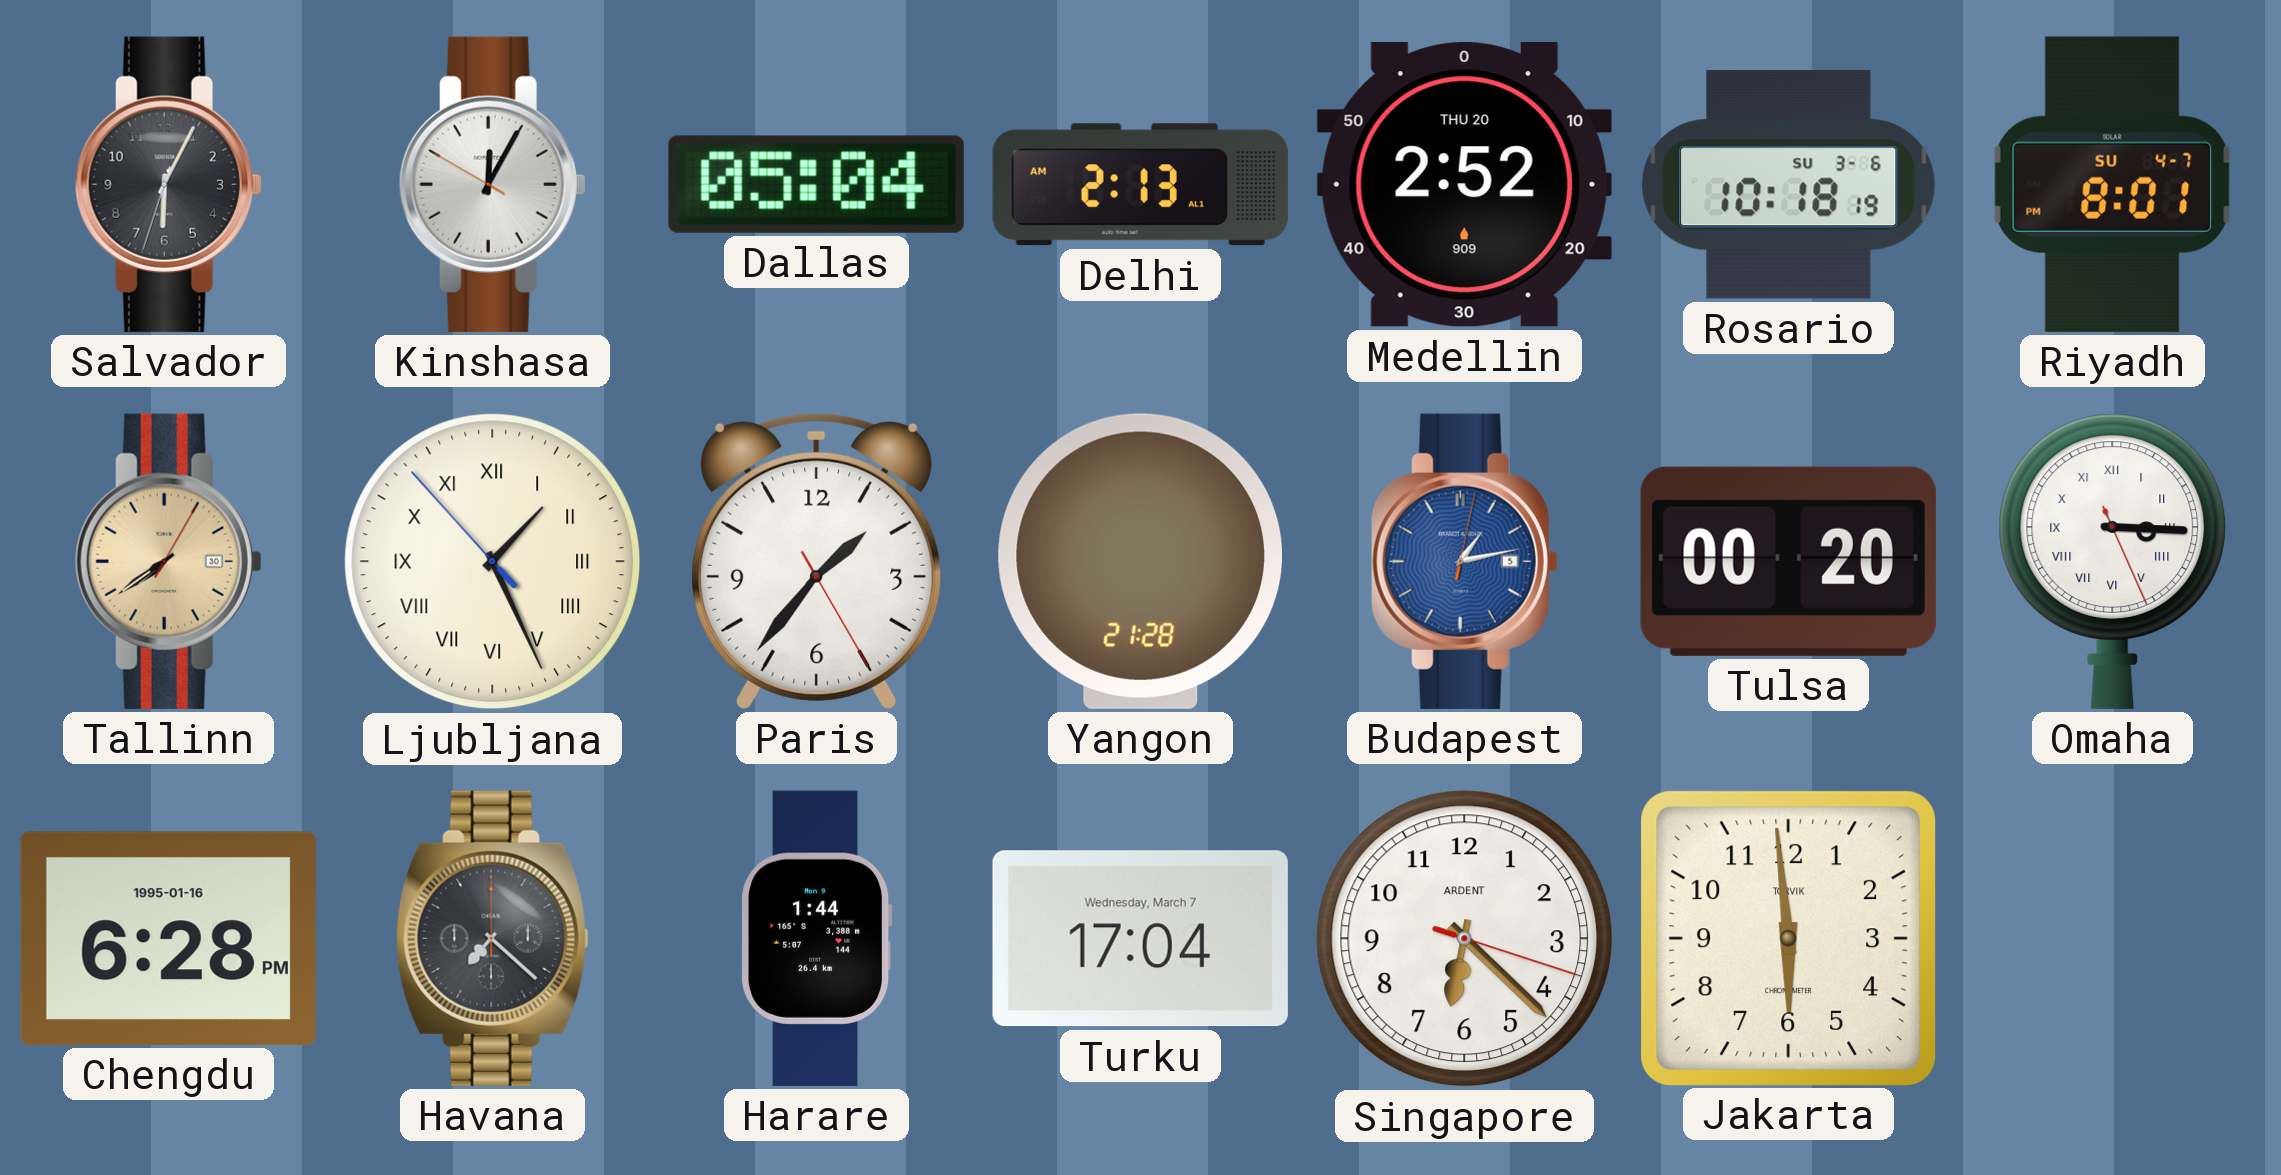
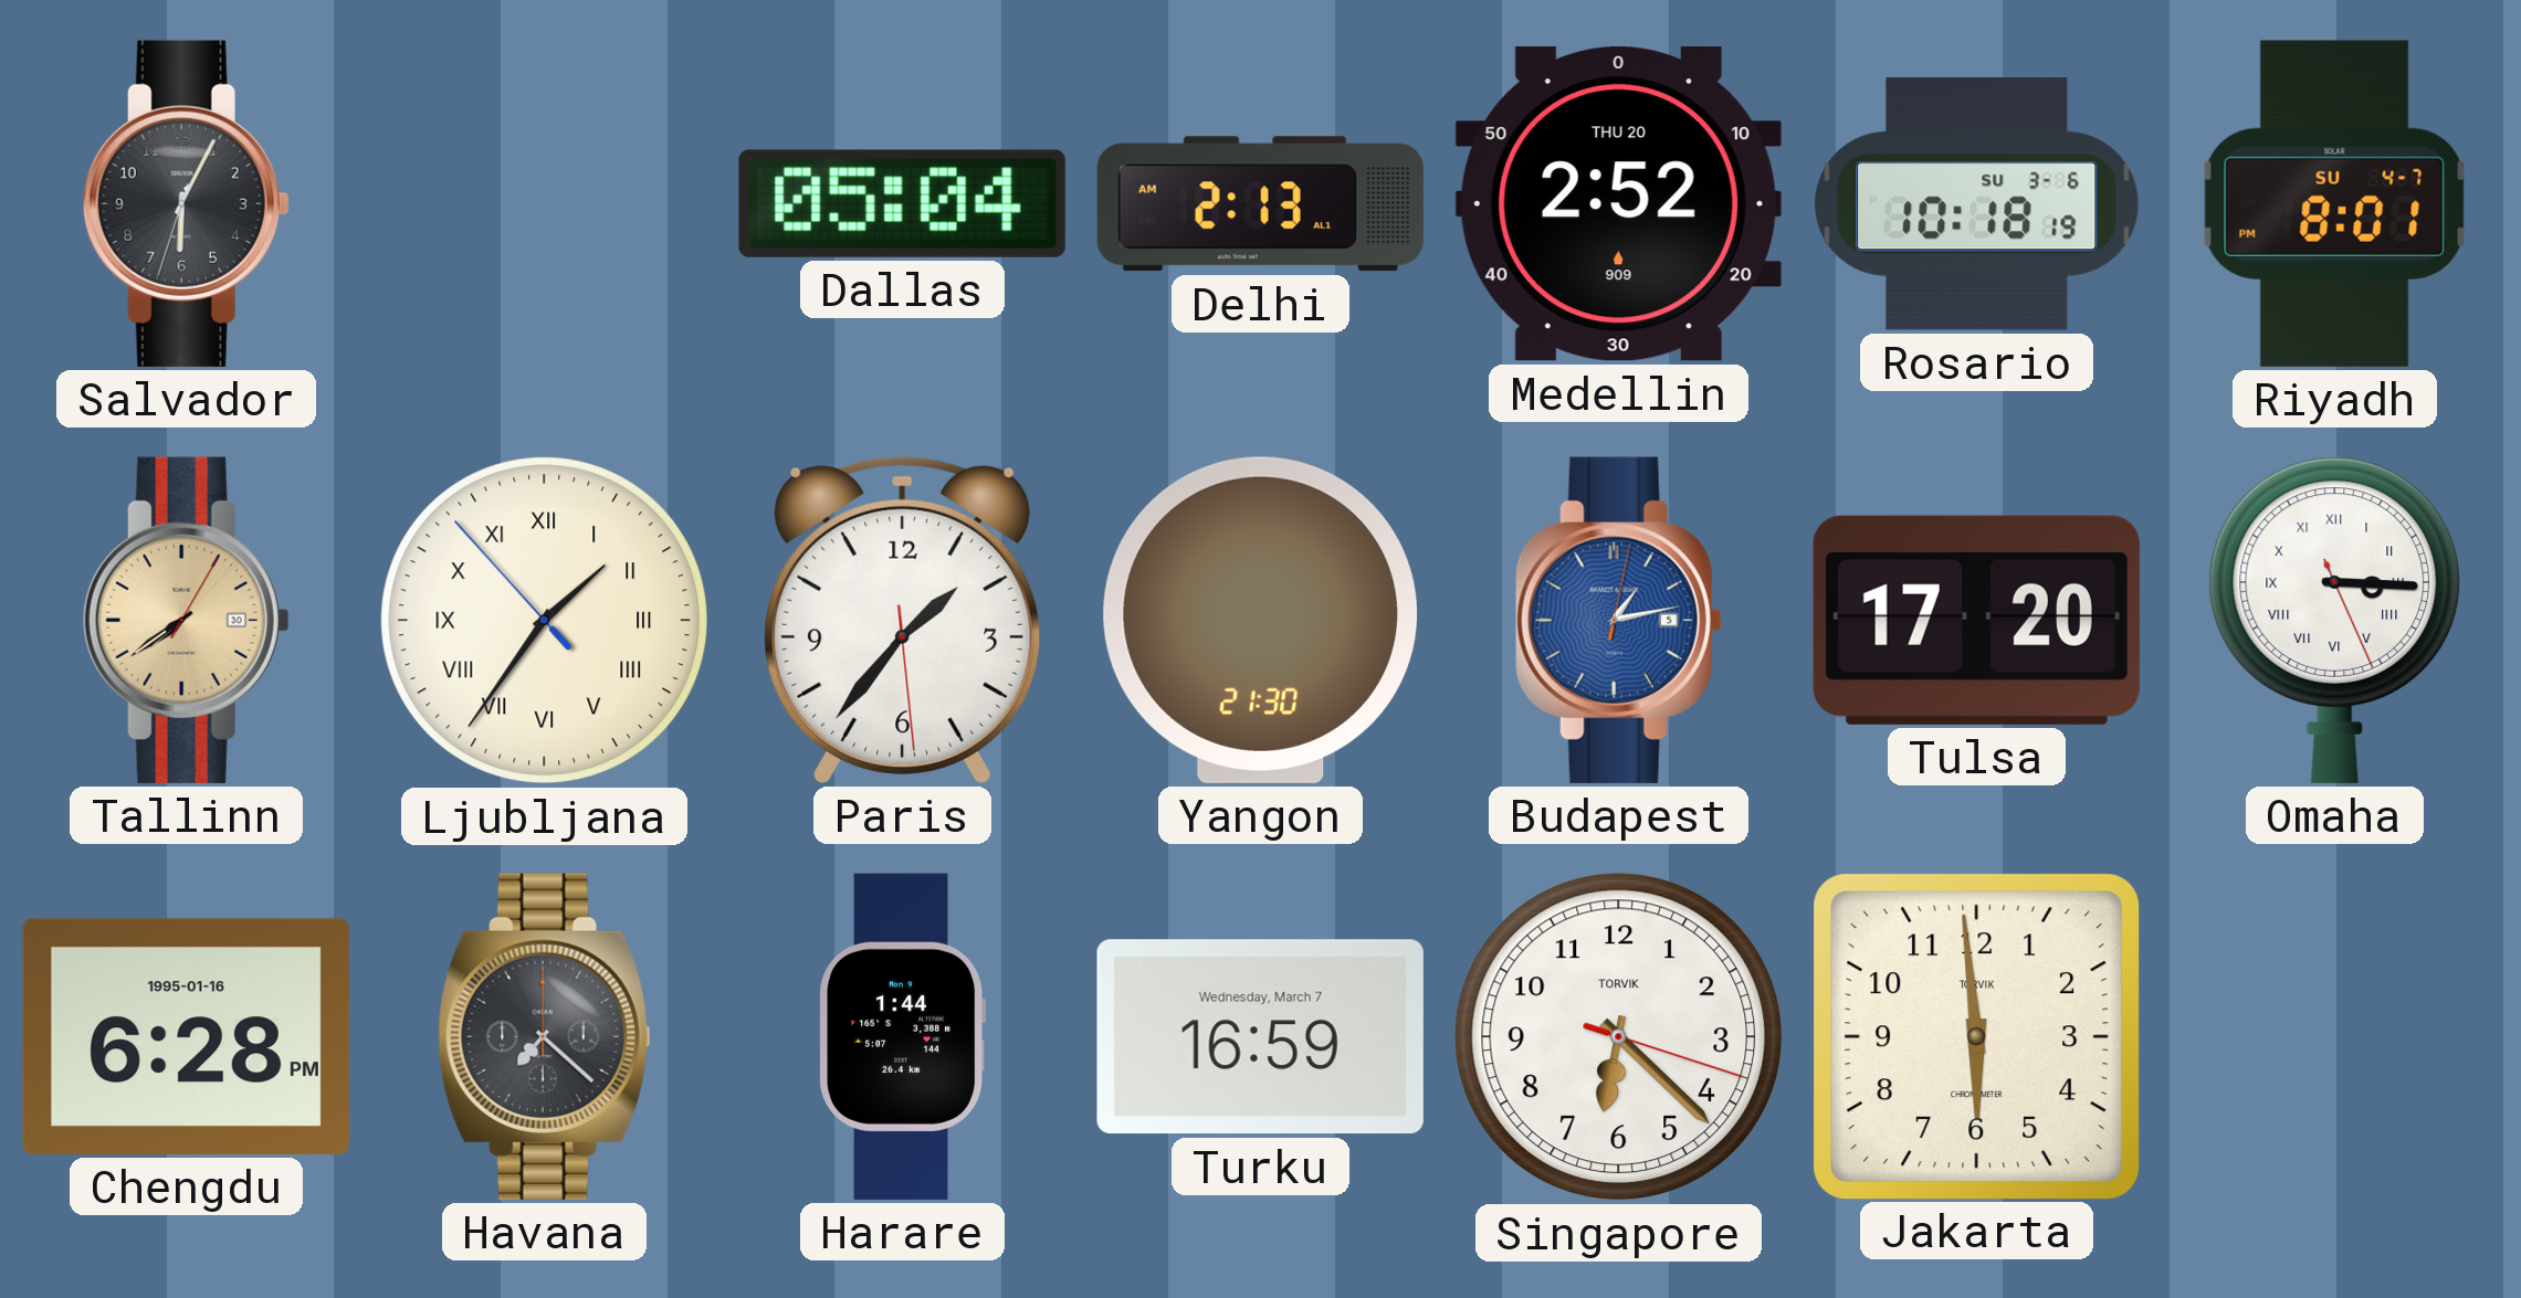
Kinshasa: 12:04 -> none
Ljubljana: 1:25 -> 1:35
Paris: 1:36:25 -> 1:36:29
Yangon: 21:28 -> 21:30
Tulsa: 00:20 -> 17:20
Turku: 17:04 -> 16:59
Singapore brand: ARDENT -> TORVIK
